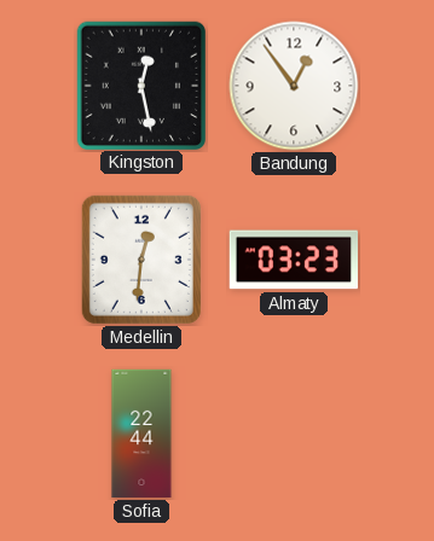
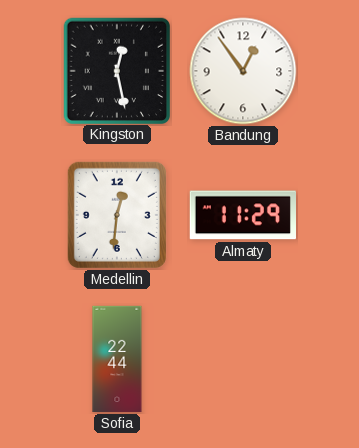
Almaty: 03:23 -> 11:29
